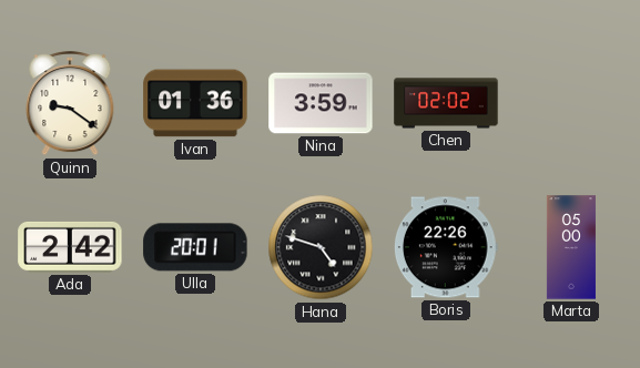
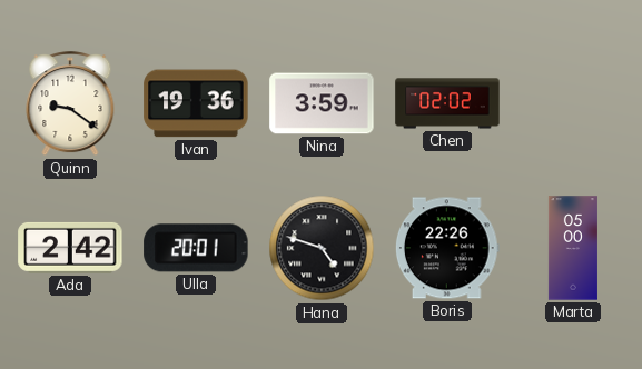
Ivan: 01:36 -> 19:36
